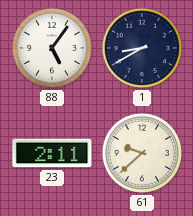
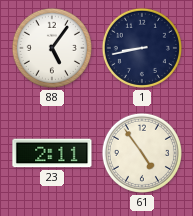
1: 8:40 -> 8:43
61: 9:38 -> 4:54
